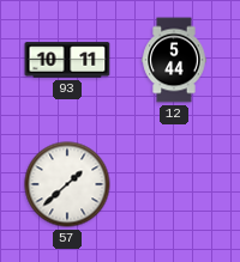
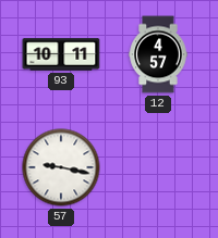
12: 5:44 -> 4:57
57: 1:38 -> 9:17
